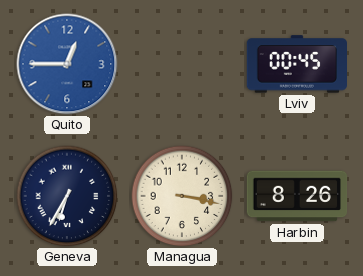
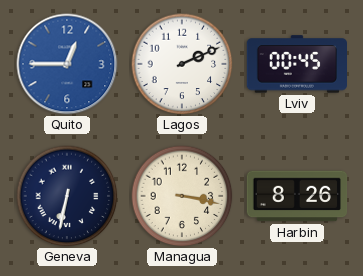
Lagos: none -> 2:11
Geneva: 6:35 -> 6:32
